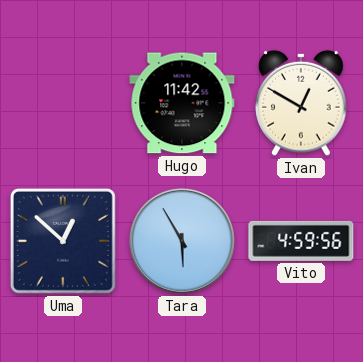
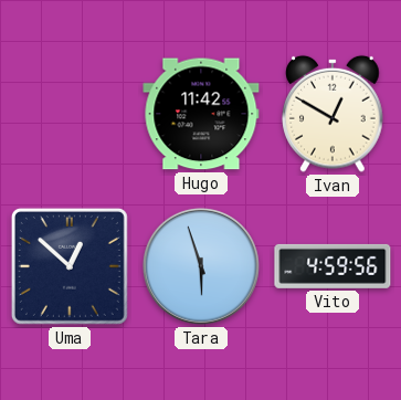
Tara: 5:55 -> 5:57
